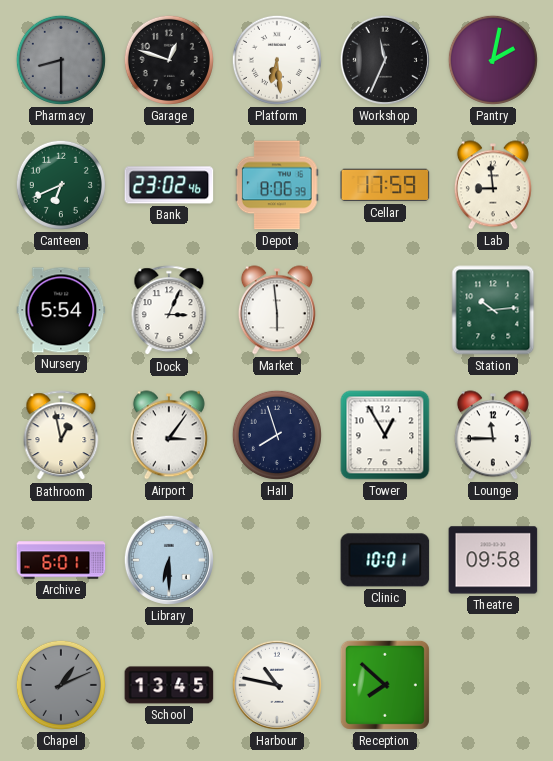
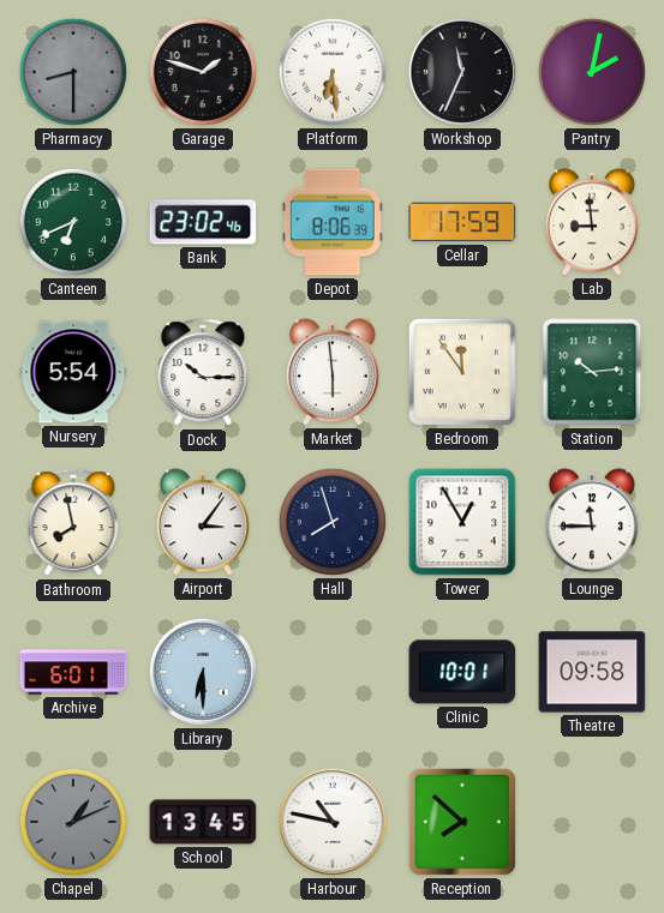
Garage: 12:48 -> 1:48
Dock: 3:04 -> 10:15
Bedroom: none -> 11:54
Bathroom: 12:58 -> 7:58
